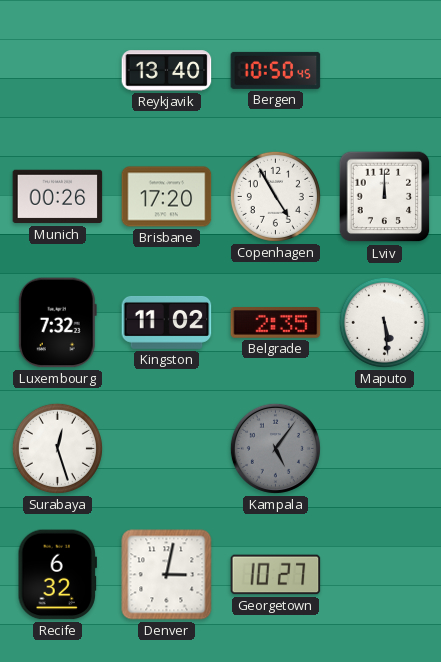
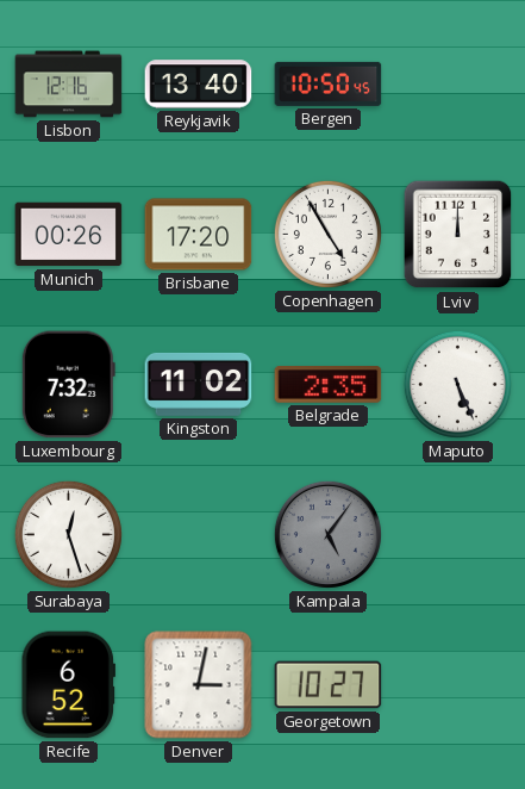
Lisbon: none -> 12:16
Maputo: 5:29 -> 5:26
Recife: 6:32 -> 6:52
